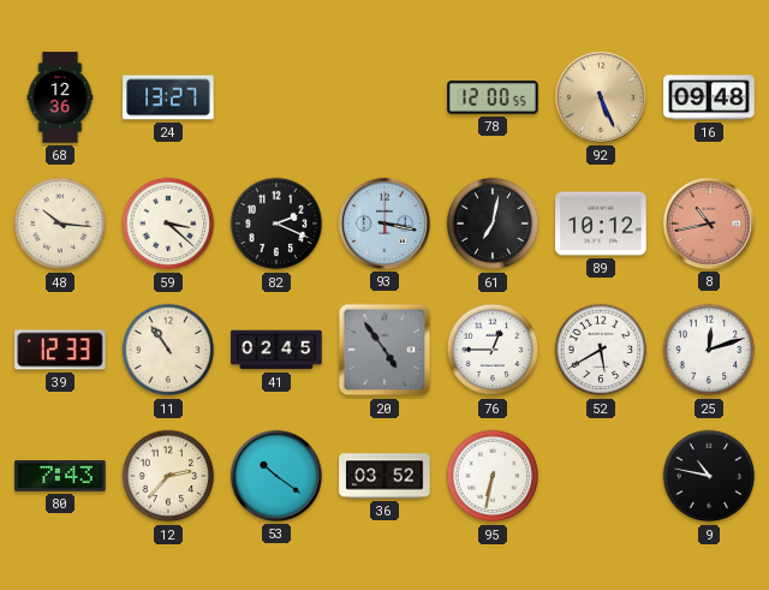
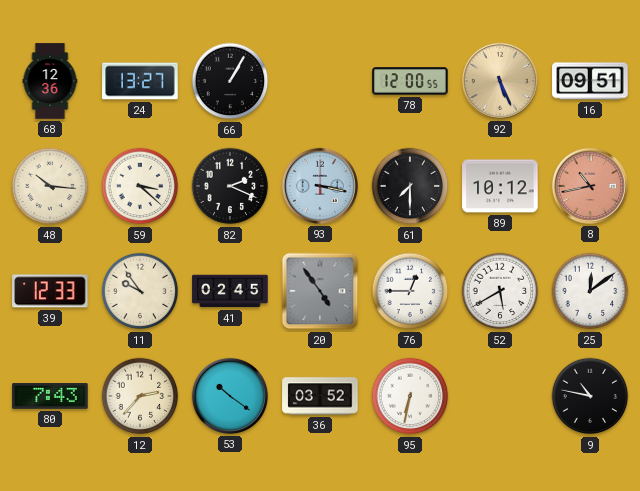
66: none -> 1:05
16: 09:48 -> 09:51
61: 7:02 -> 7:30
11: 10:54 -> 9:54
25: 12:12 -> 12:09
